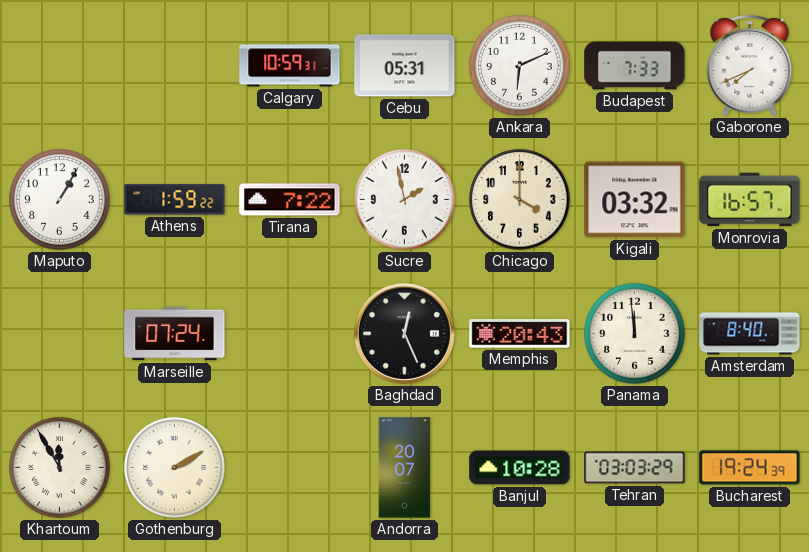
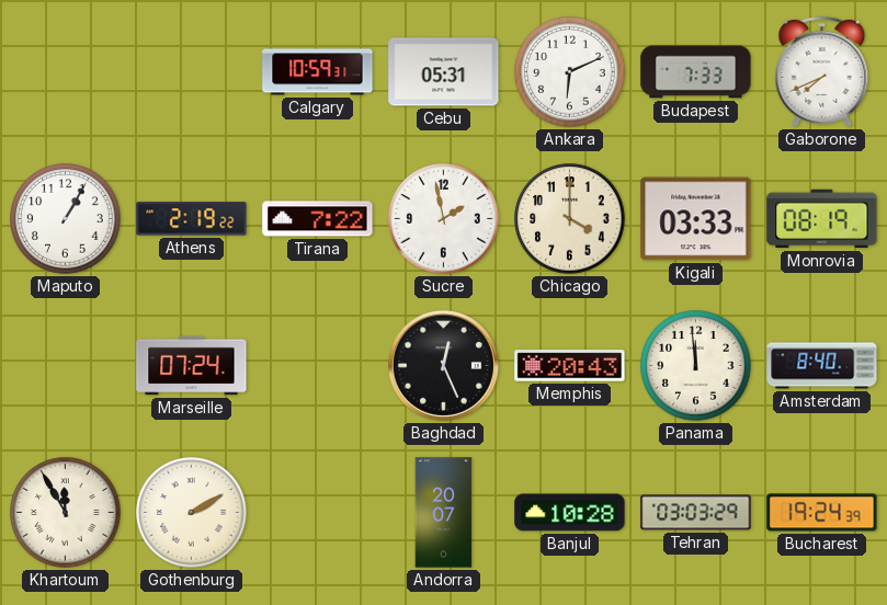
Athens: 1:59 -> 2:19
Kigali: 03:32 -> 03:33
Monrovia: 16:57 -> 08:19
